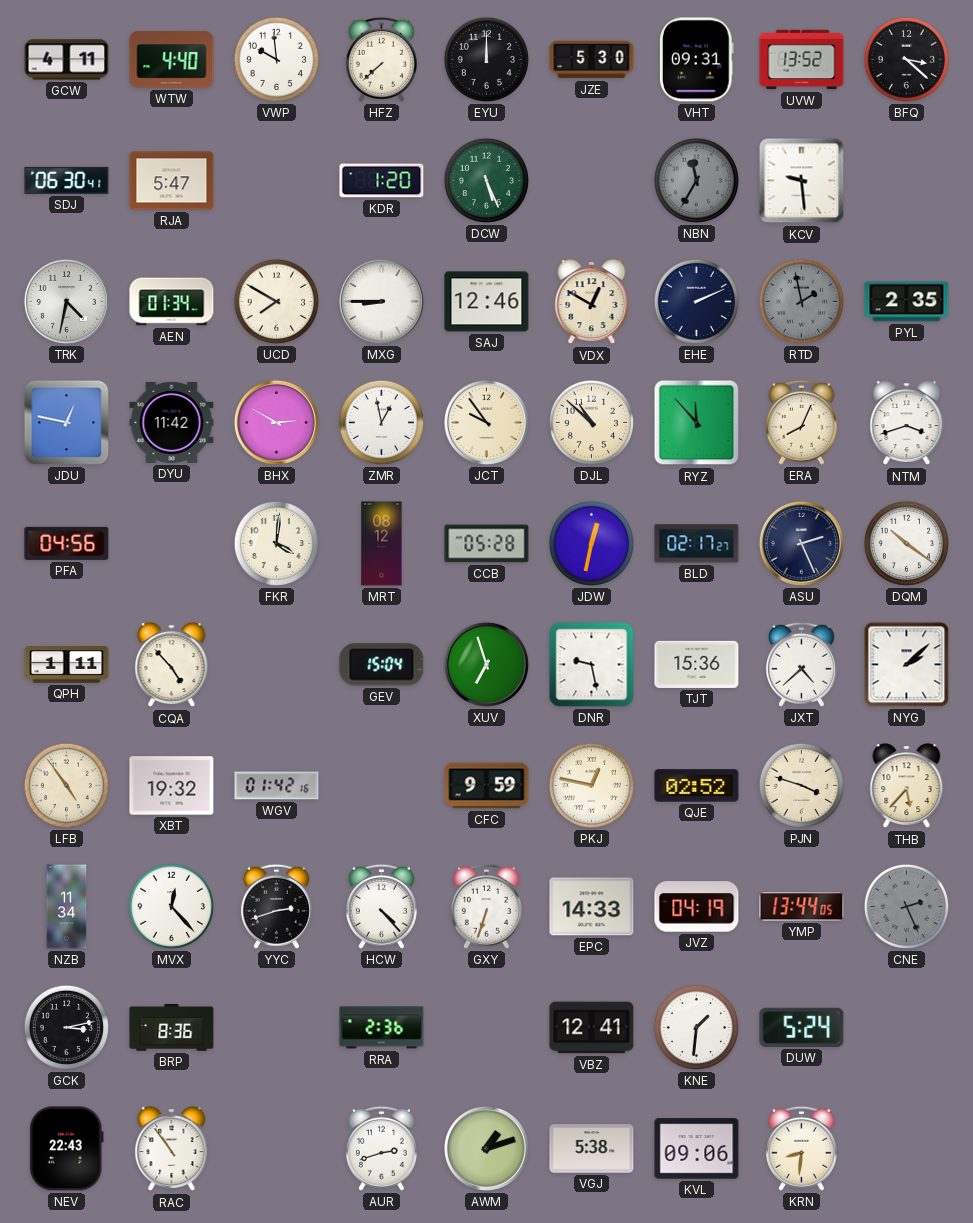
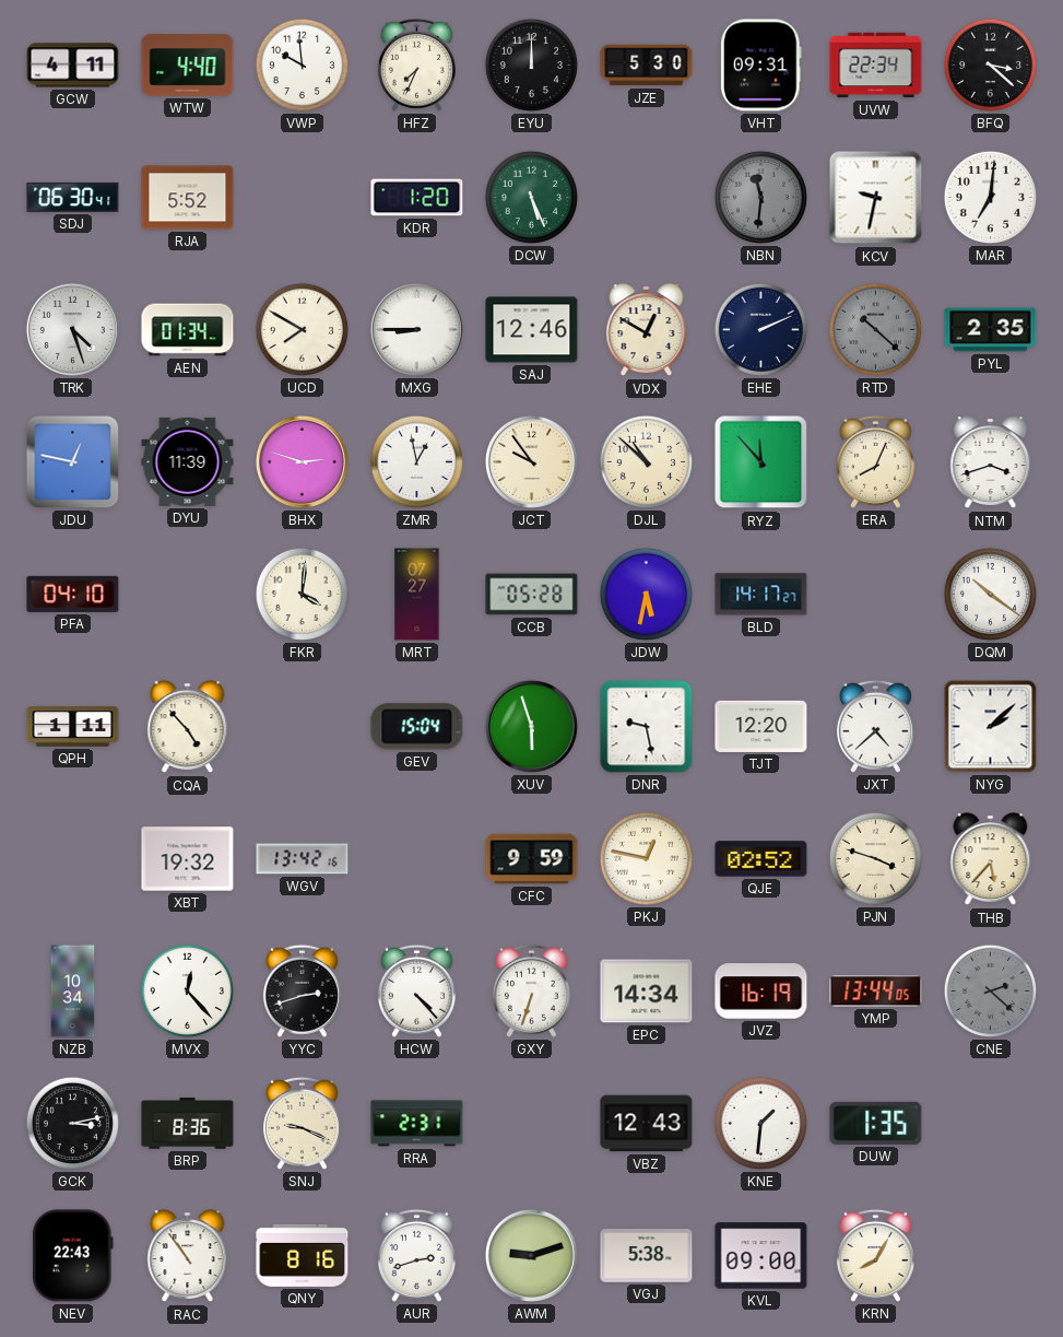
HFZ: 7:38 -> 7:34
UVW: 13:52 -> 22:34
RJA: 5:47 -> 5:52
NBN: 11:35 -> 11:31
KCV: 9:29 -> 9:32
MAR: none -> 7:01
TRK: 4:32 -> 4:27
RTD: 1:58 -> 10:22
DYU: 11:42 -> 11:39
BHX: 2:50 -> 2:48
PFA: 04:56 -> 04:10
MRT: 08:12 -> 07:27
JDW: 12:32 -> 5:32
BLD: 02:17 -> 14:17
ASU: 2:26 -> none
XUV: 6:57 -> 5:57
TJT: 15:36 -> 12:20
LFB: 4:54 -> none
WGV: 01:42 -> 13:42
NZB: 11:34 -> 10:34
EPC: 14:33 -> 14:34
JVZ: 04:19 -> 16:19
CNE: 2:26 -> 2:22
SNJ: none -> 9:19
RRA: 2:36 -> 2:31
VBZ: 12:41 -> 12:43
DUW: 5:24 -> 1:35
QNY: none -> 8:16
AWM: 1:12 -> 9:12
KVL: 09:06 -> 09:00
KRN: 8:31 -> 8:05
